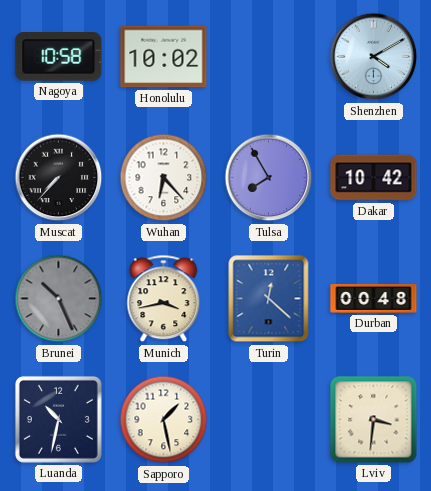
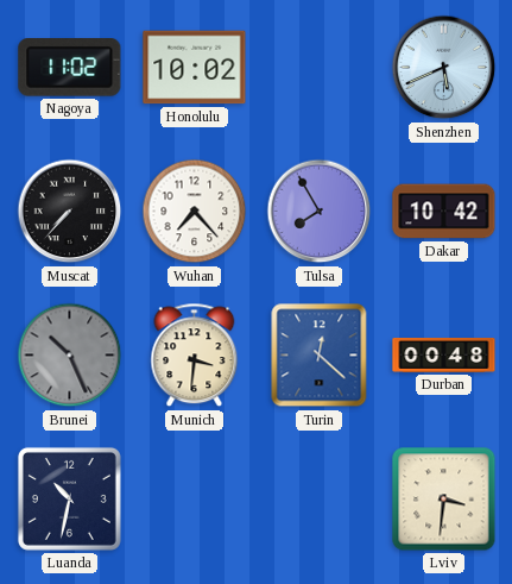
Nagoya: 10:58 -> 11:02
Shenzhen: 4:10 -> 5:41
Wuhan: 6:23 -> 7:23
Munich: 3:43 -> 3:31
Sapporo: 1:28 -> none
